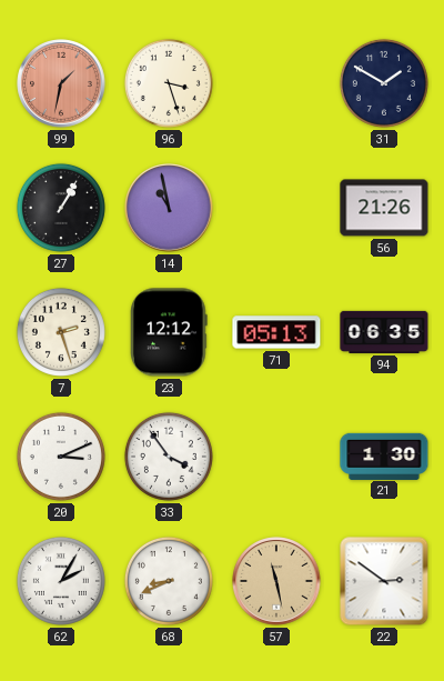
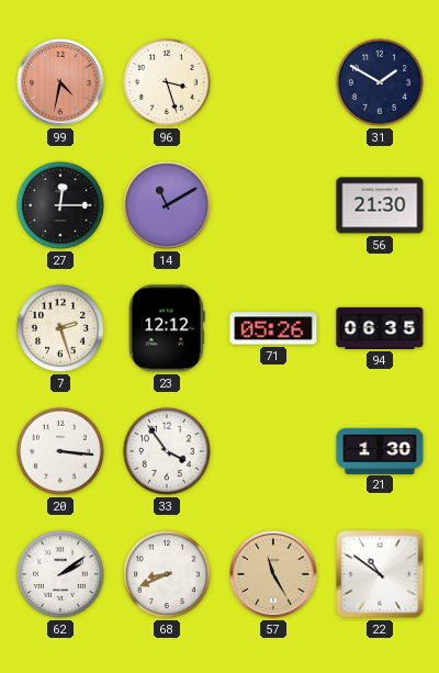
99: 1:32 -> 4:32
27: 1:05 -> 12:15
14: 10:58 -> 11:10
56: 21:26 -> 21:30
71: 05:13 -> 05:26
20: 3:11 -> 3:16
62: 2:05 -> 2:09
57: 11:28 -> 11:25
22: 2:51 -> 10:51
